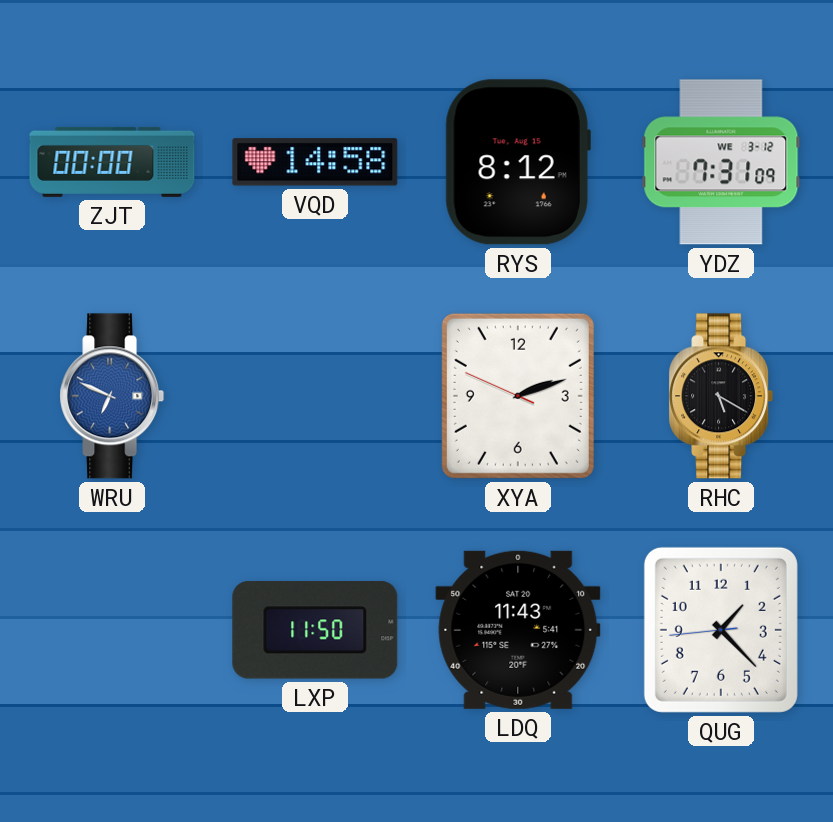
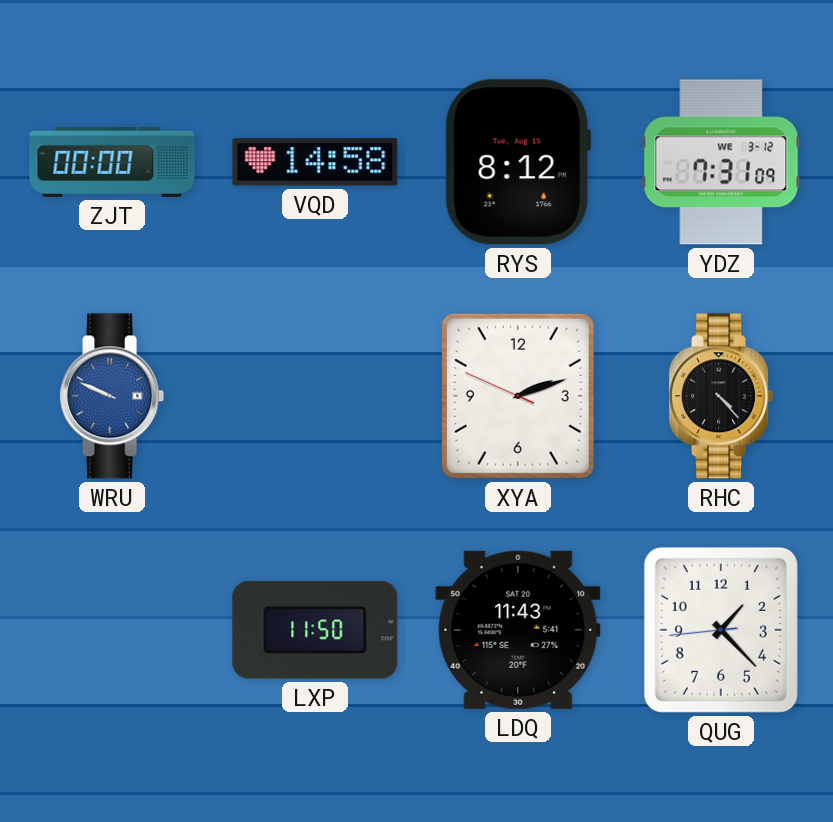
WRU: 6:49 -> 9:49
RHC: 5:20 -> 4:23
